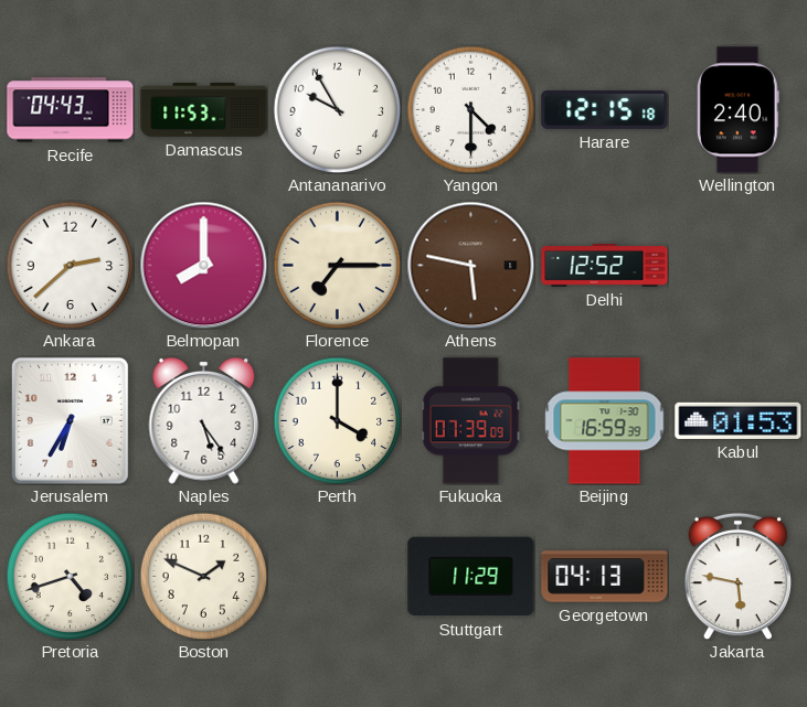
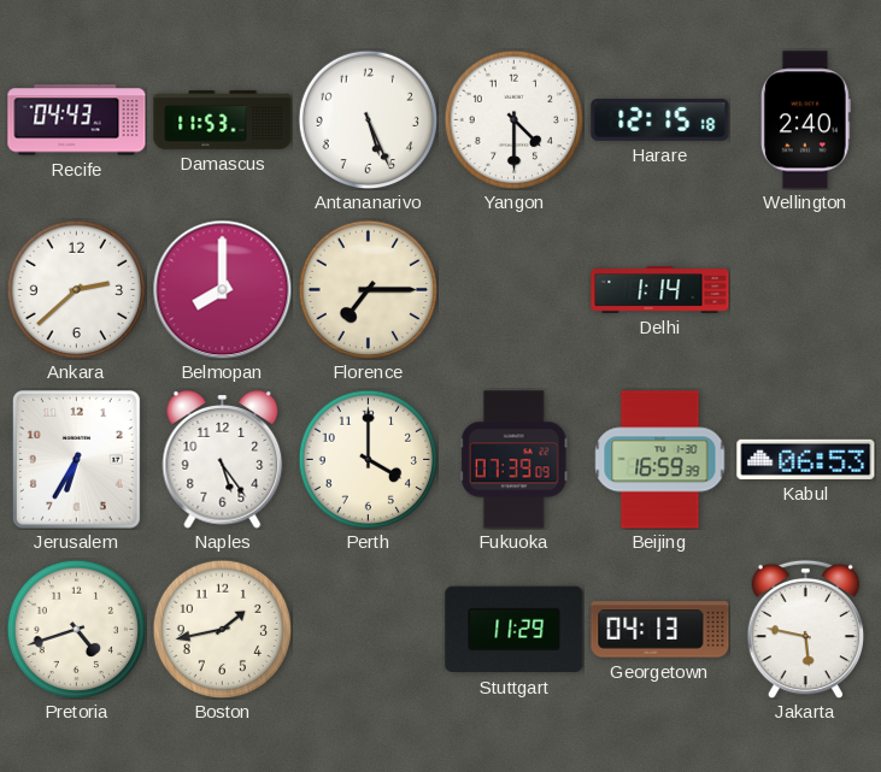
Antananarivo: 9:55 -> 5:26
Athens: 5:47 -> none
Delhi: 12:52 -> 1:14
Kabul: 01:53 -> 06:53
Boston: 1:49 -> 1:43
